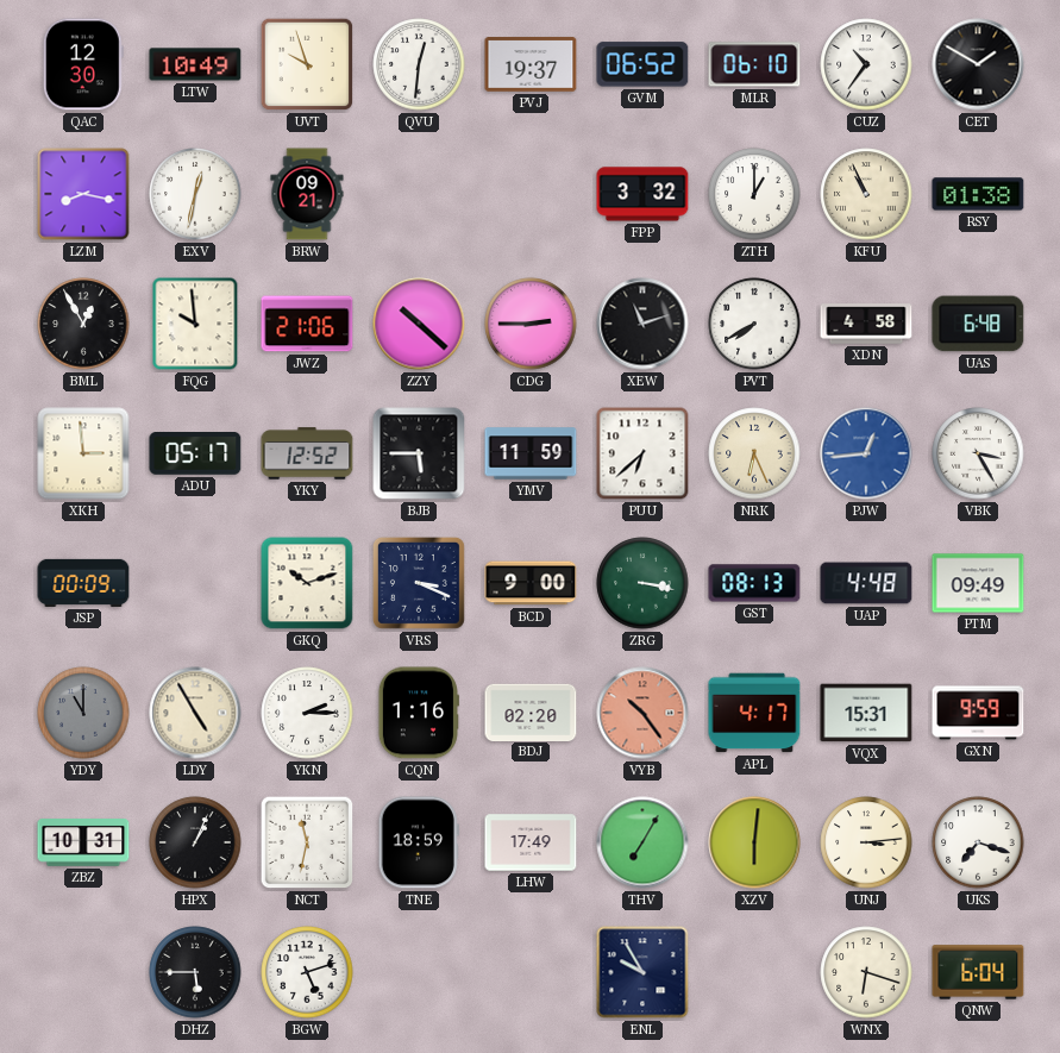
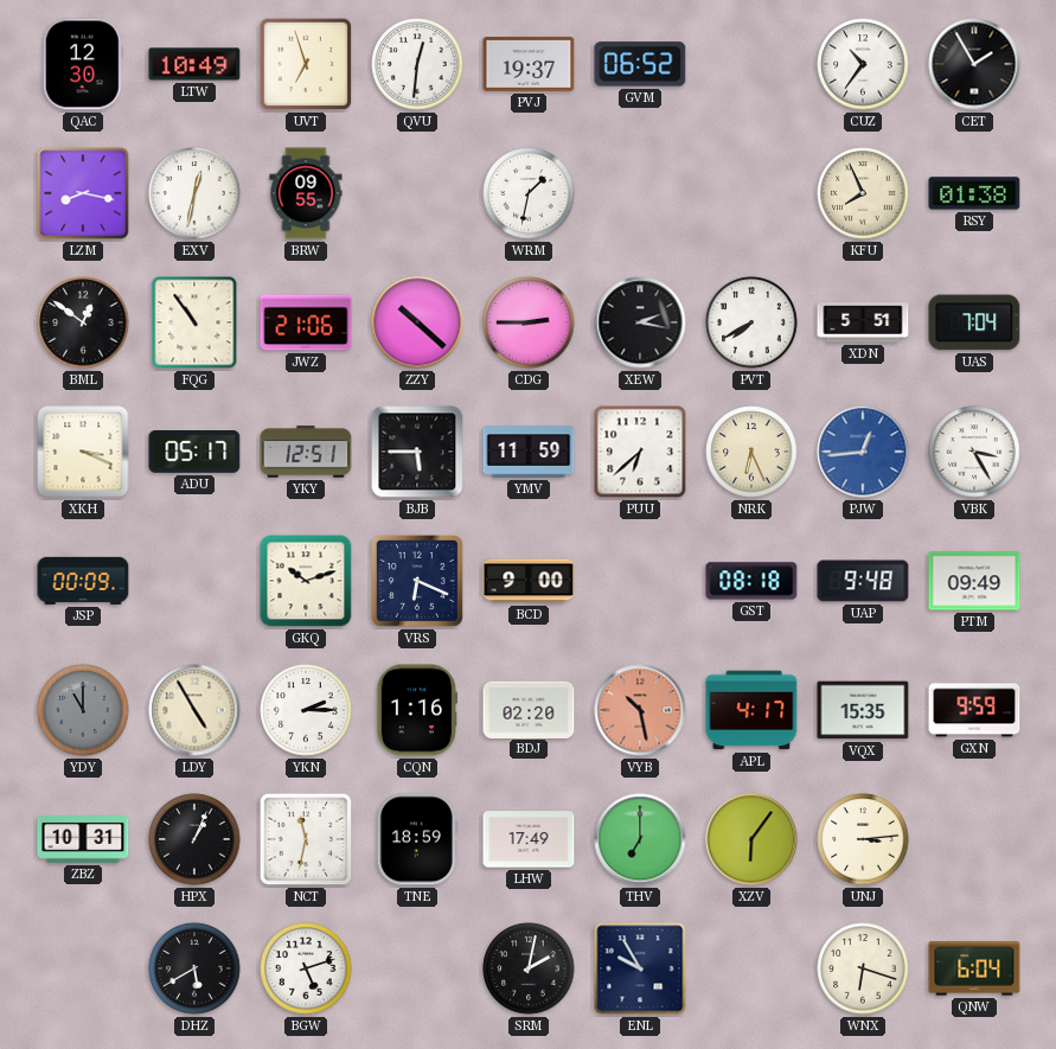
UVT: 9:57 -> 6:57
MLR: 06:10 -> none
CET: 1:50 -> 1:55
BRW: 09:21 -> 09:55
WRM: none -> 1:32
FPP: 3:32 -> none
ZTH: 1:00 -> none
KFU: 10:56 -> 7:56
BML: 12:55 -> 12:51
FQG: 9:59 -> 10:54
XEW: 11:12 -> 2:17
XDN: 4:58 -> 5:51
UAS: 6:48 -> 7:04
XKH: 2:59 -> 3:19
YKY: 12:52 -> 12:51
VRS: 3:19 -> 6:19
ZRG: 3:17 -> none
GST: 08:13 -> 08:18
UAP: 4:48 -> 9:48
VYB: 10:24 -> 10:28
VQX: 15:31 -> 15:35
THV: 7:05 -> 7:00
XZV: 6:01 -> 6:06
UKS: 7:18 -> none
DHZ: 5:45 -> 5:40
SRM: none -> 2:02
